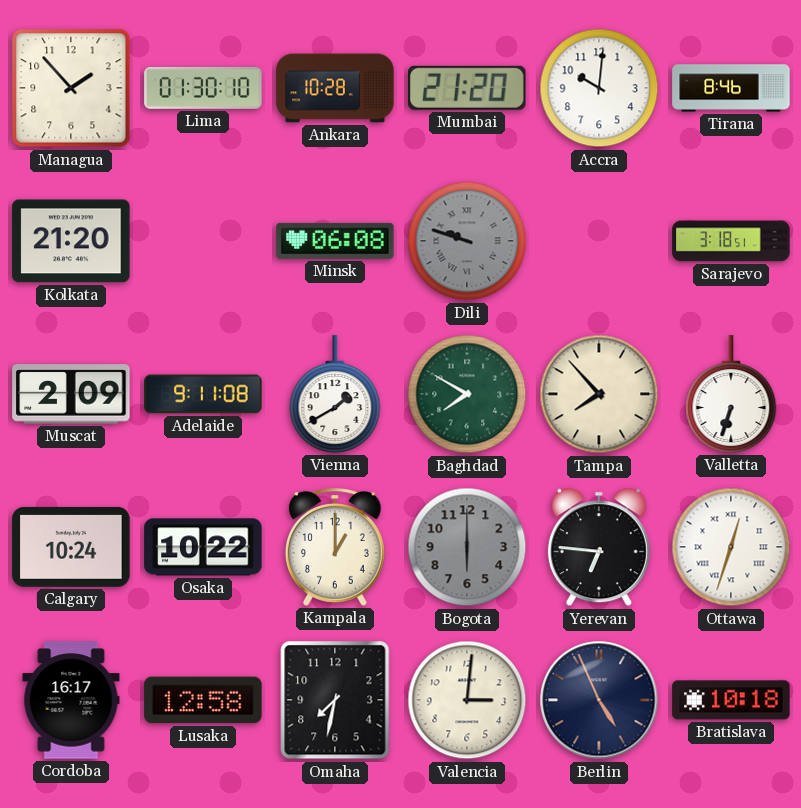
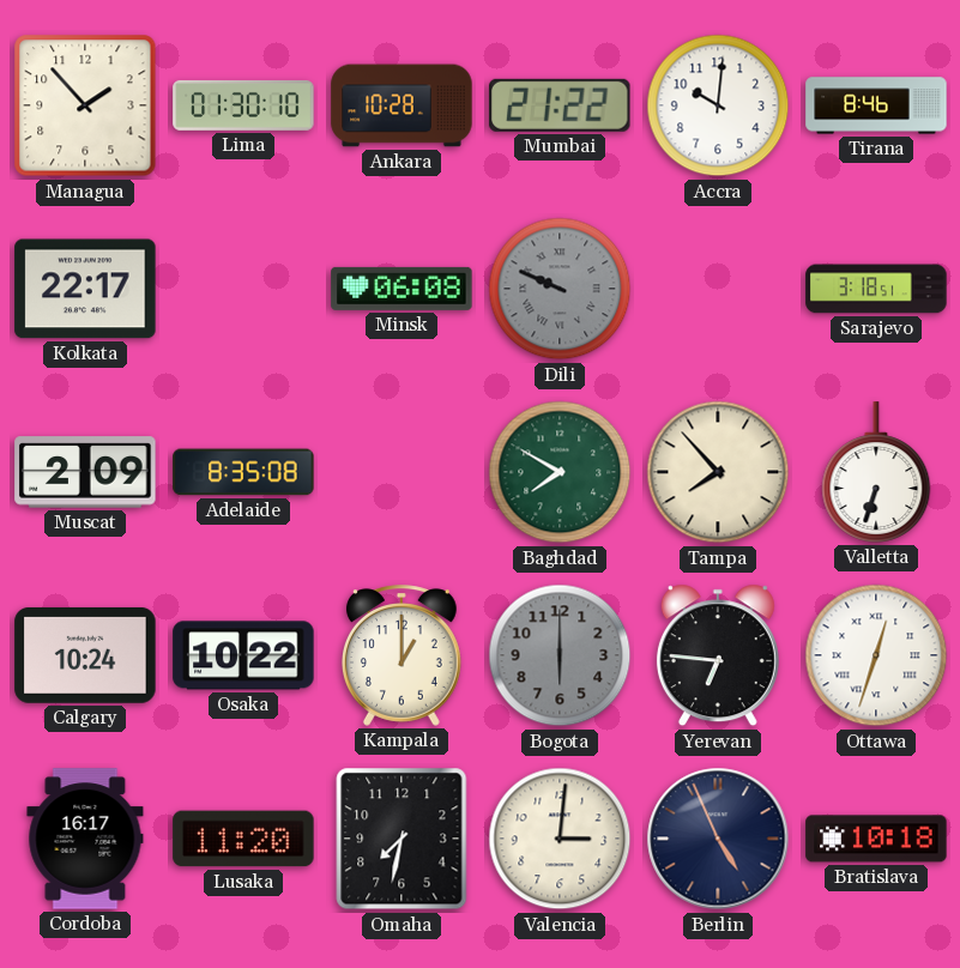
Mumbai: 21:20 -> 21:22
Kolkata: 21:20 -> 22:17
Dili: 9:48 -> 9:49
Adelaide: 9:11 -> 8:35
Vienna: 1:40 -> none
Lusaka: 12:58 -> 11:20
